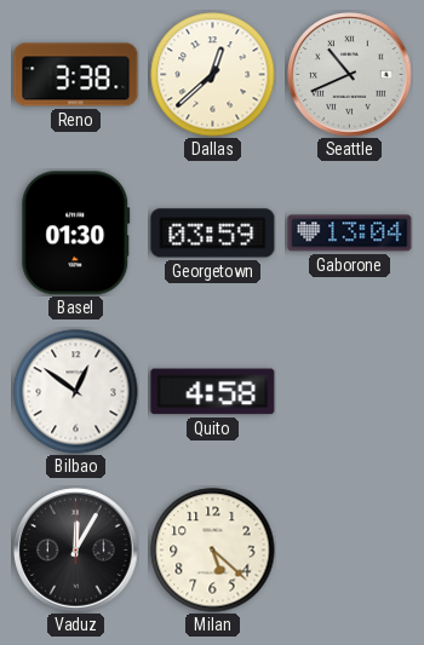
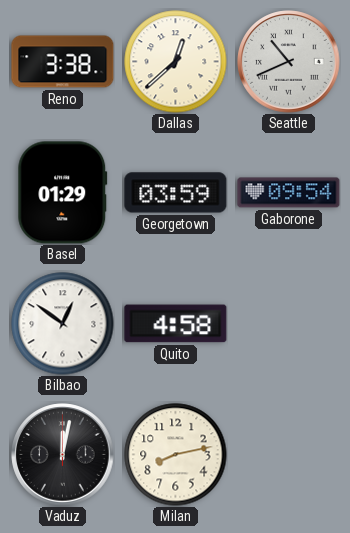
Basel: 01:30 -> 01:29
Gaborone: 13:04 -> 09:54
Vaduz: 12:05 -> 12:02
Milan: 5:22 -> 8:13
